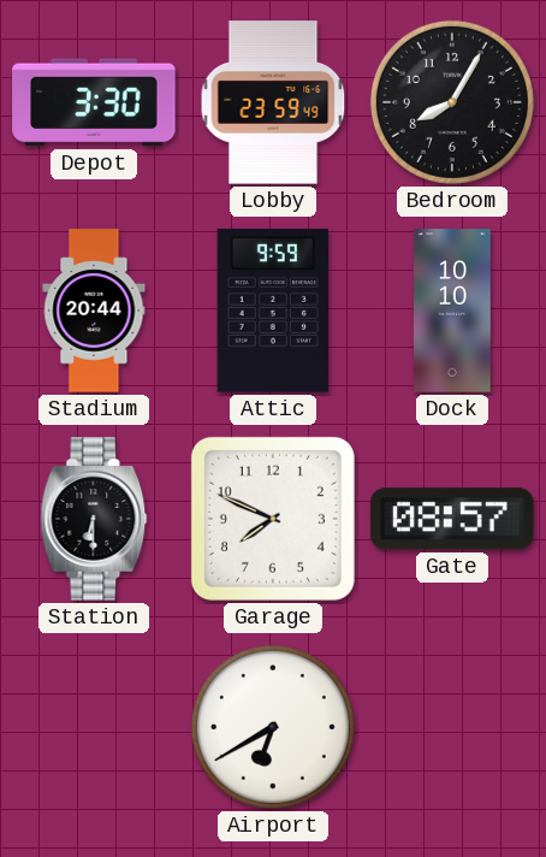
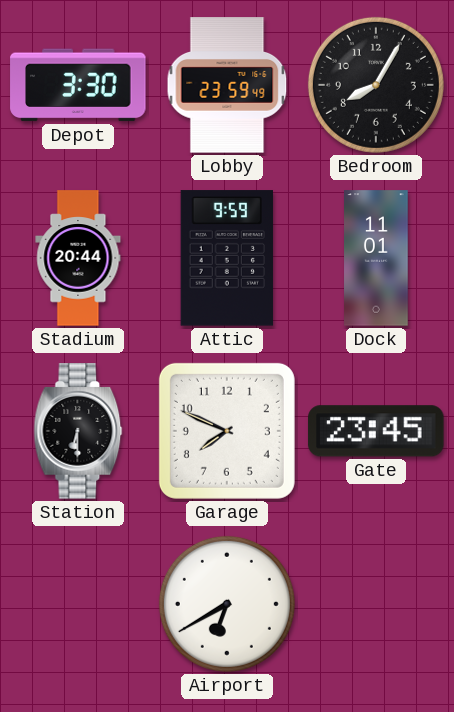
Dock: 10:10 -> 11:01
Gate: 08:57 -> 23:45
